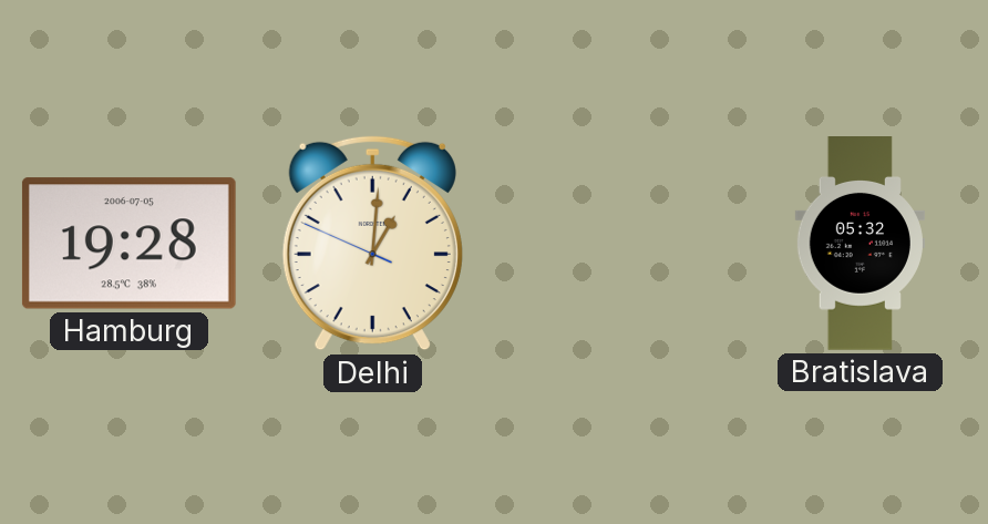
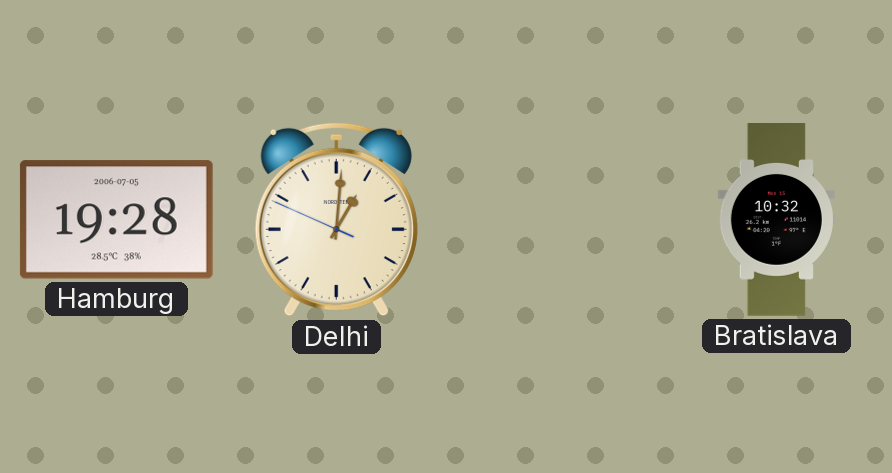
Bratislava: 05:32 -> 10:32
